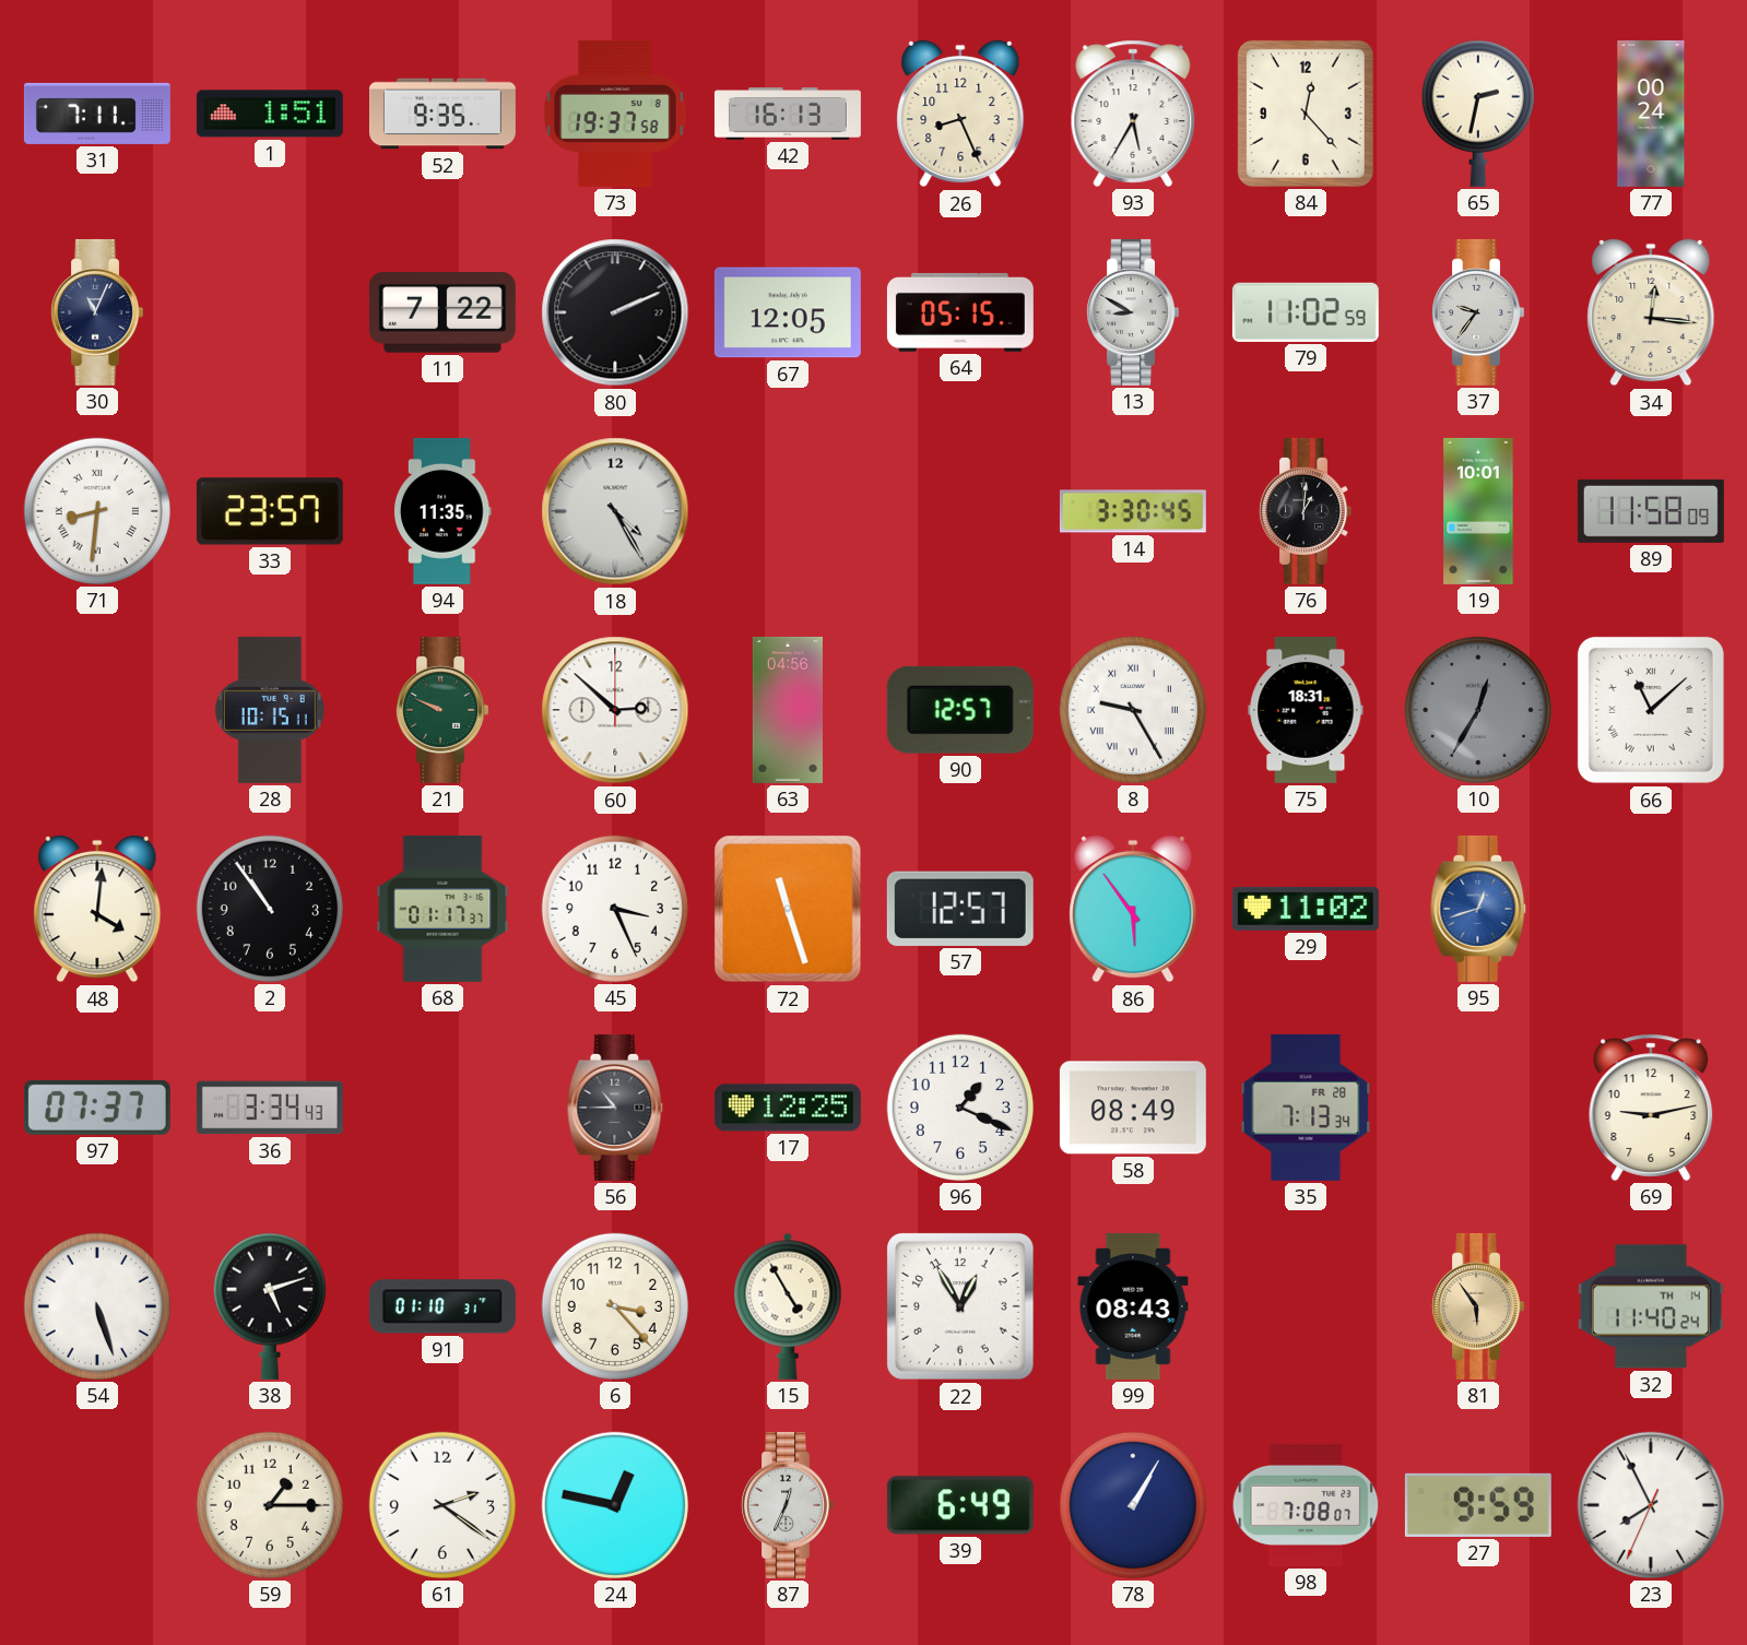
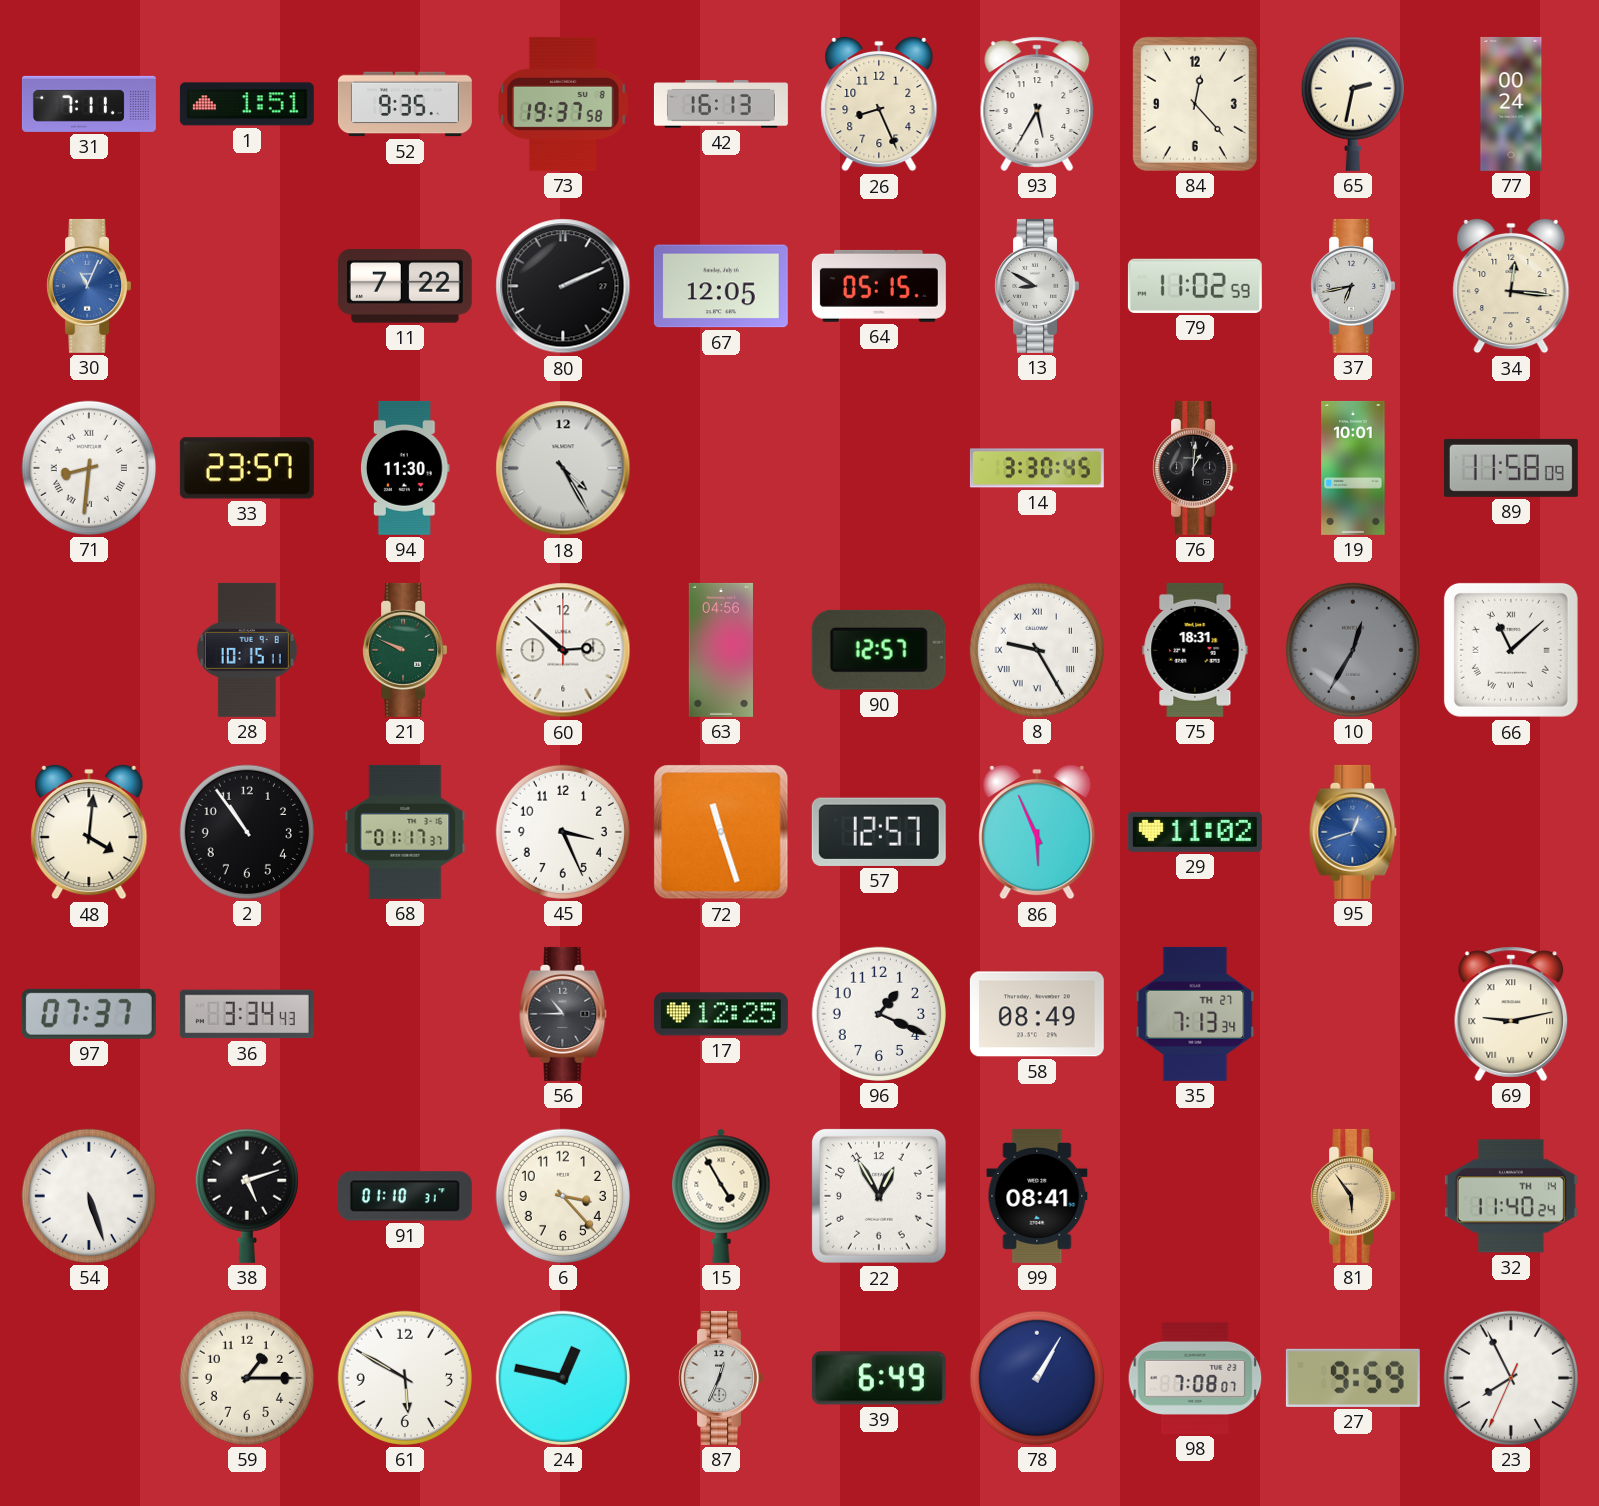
30 dial: navy -> blue
37: 9:36 -> 6:43
94: 11:35 -> 11:30
86: 5:54 -> 5:56
35 date: FR 28 -> TH 27
69 numerals: Arabic -> Roman
99: 08:43 -> 08:41
61: 2:21 -> 5:50
